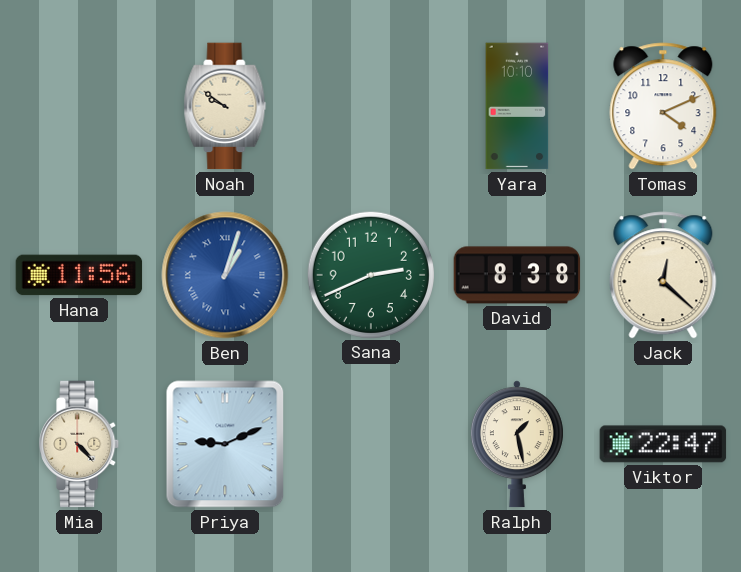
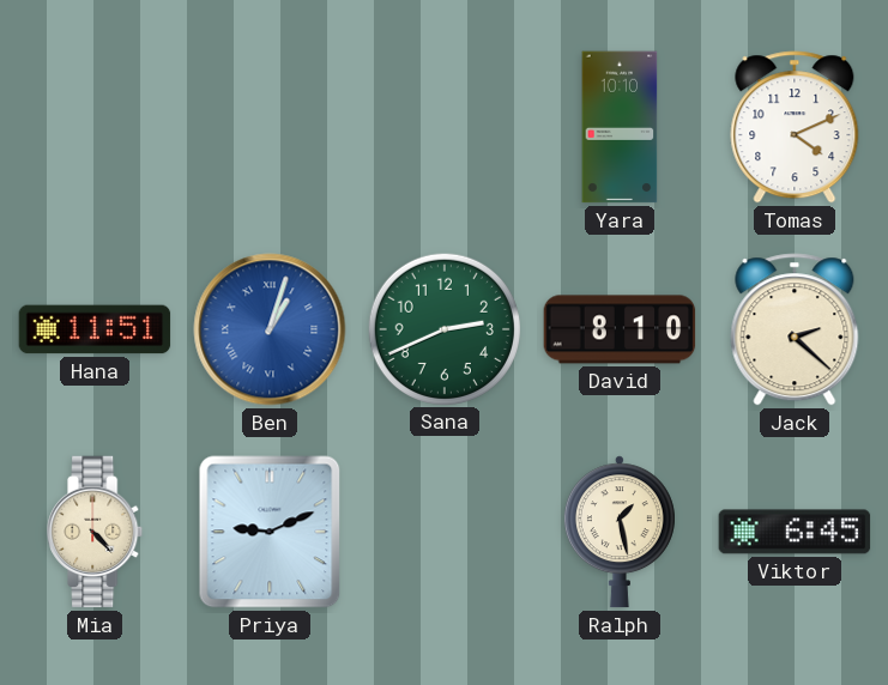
Noah: 9:51 -> none
Hana: 11:56 -> 11:51
David: 8:38 -> 8:10
Jack: 12:22 -> 2:22
Viktor: 22:47 -> 6:45
